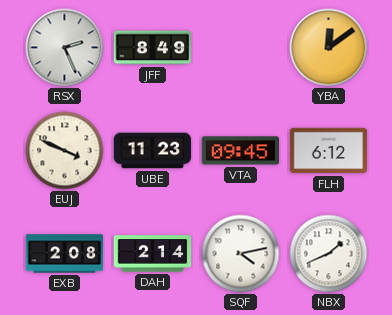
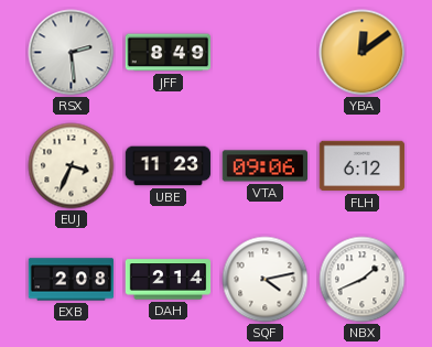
RSX: 2:26 -> 2:29
EUJ: 3:49 -> 3:34
VTA: 09:45 -> 09:06
